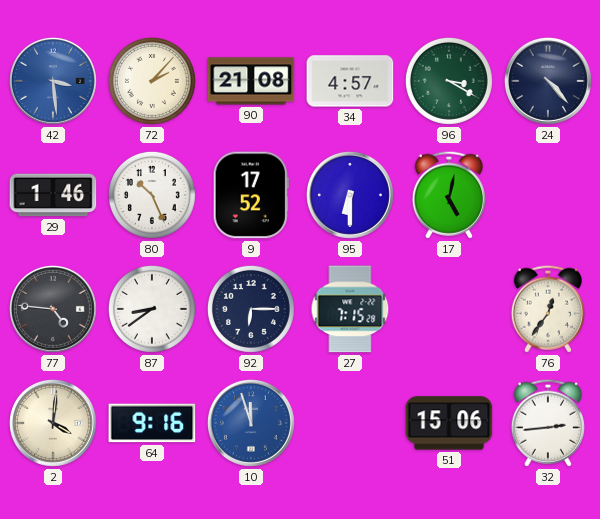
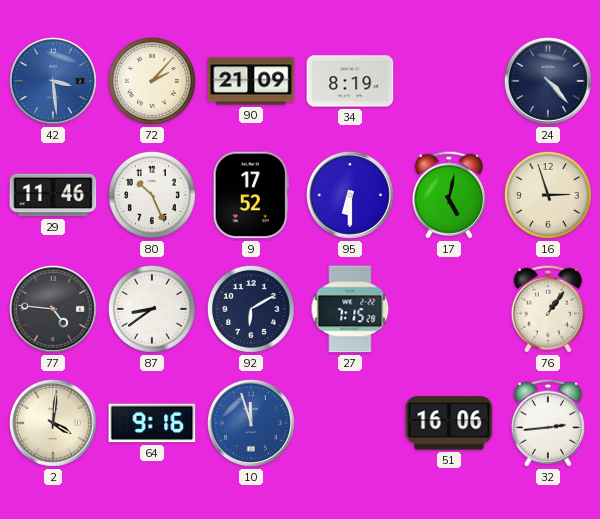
90: 21:08 -> 21:09
34: 4:57 -> 8:19
96: 3:20 -> none
29: 1:46 -> 11:46
16: none -> 2:57
92: 6:15 -> 6:10
76: 12:36 -> 1:06
51: 15:06 -> 16:06
